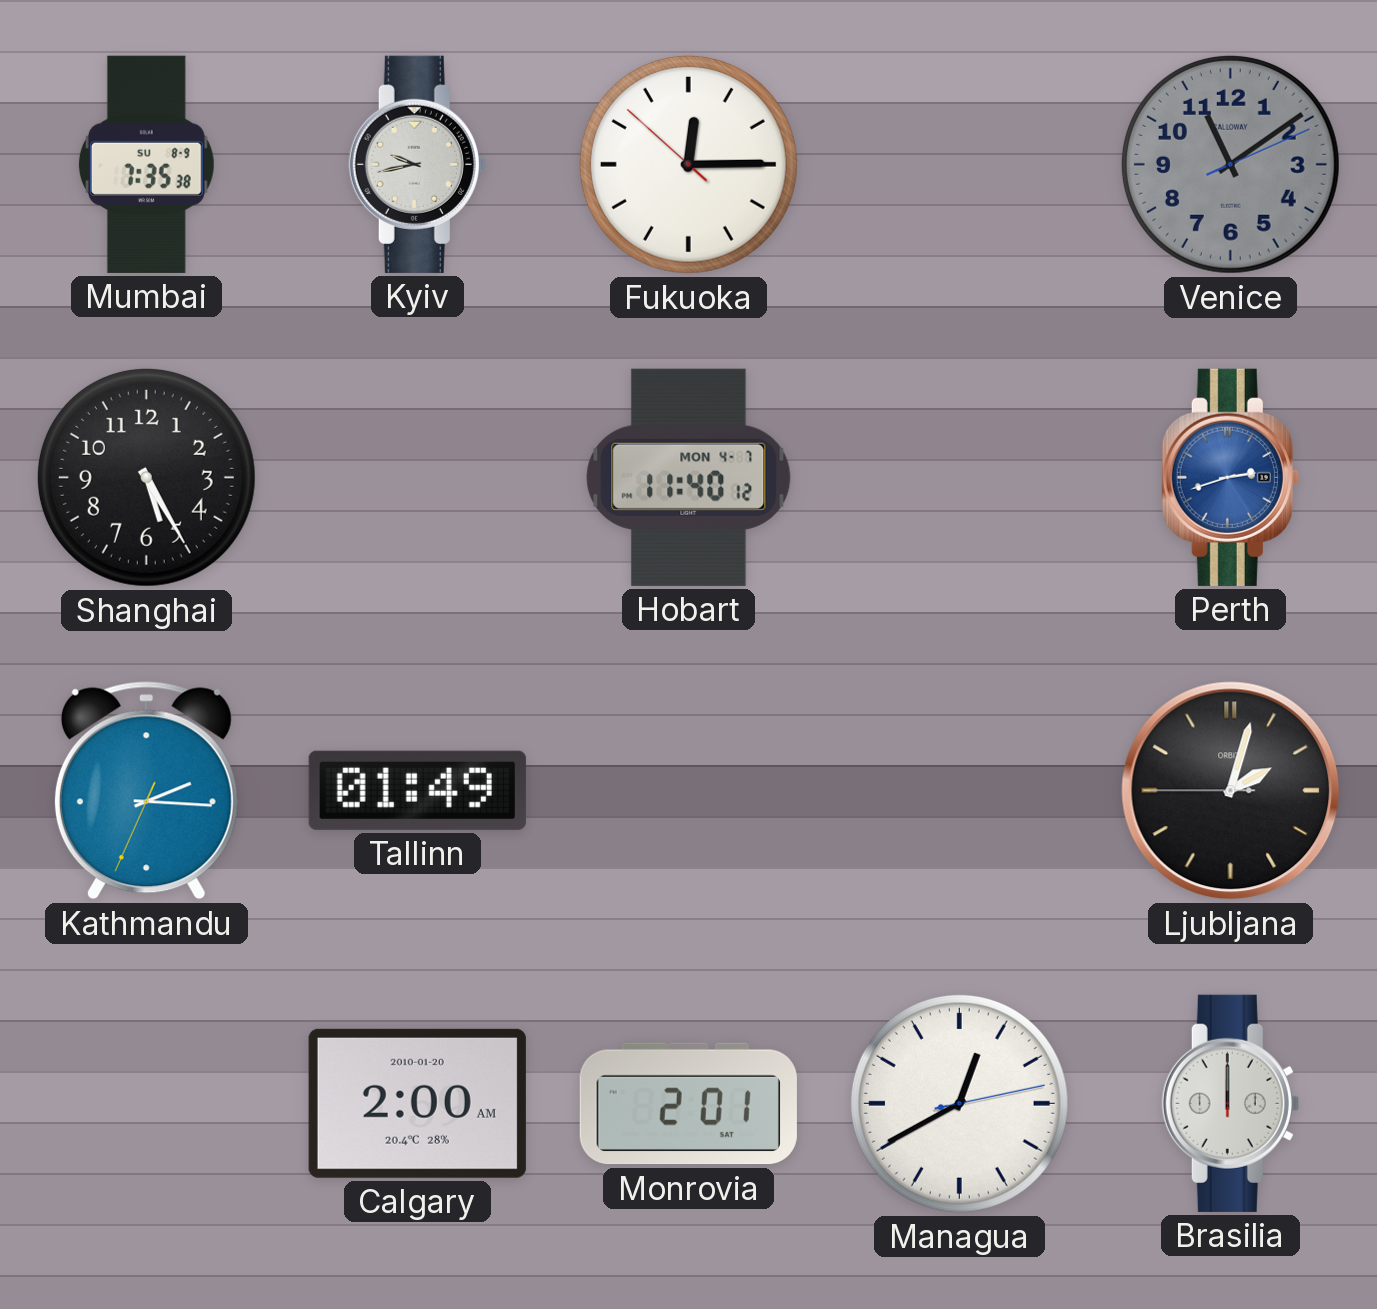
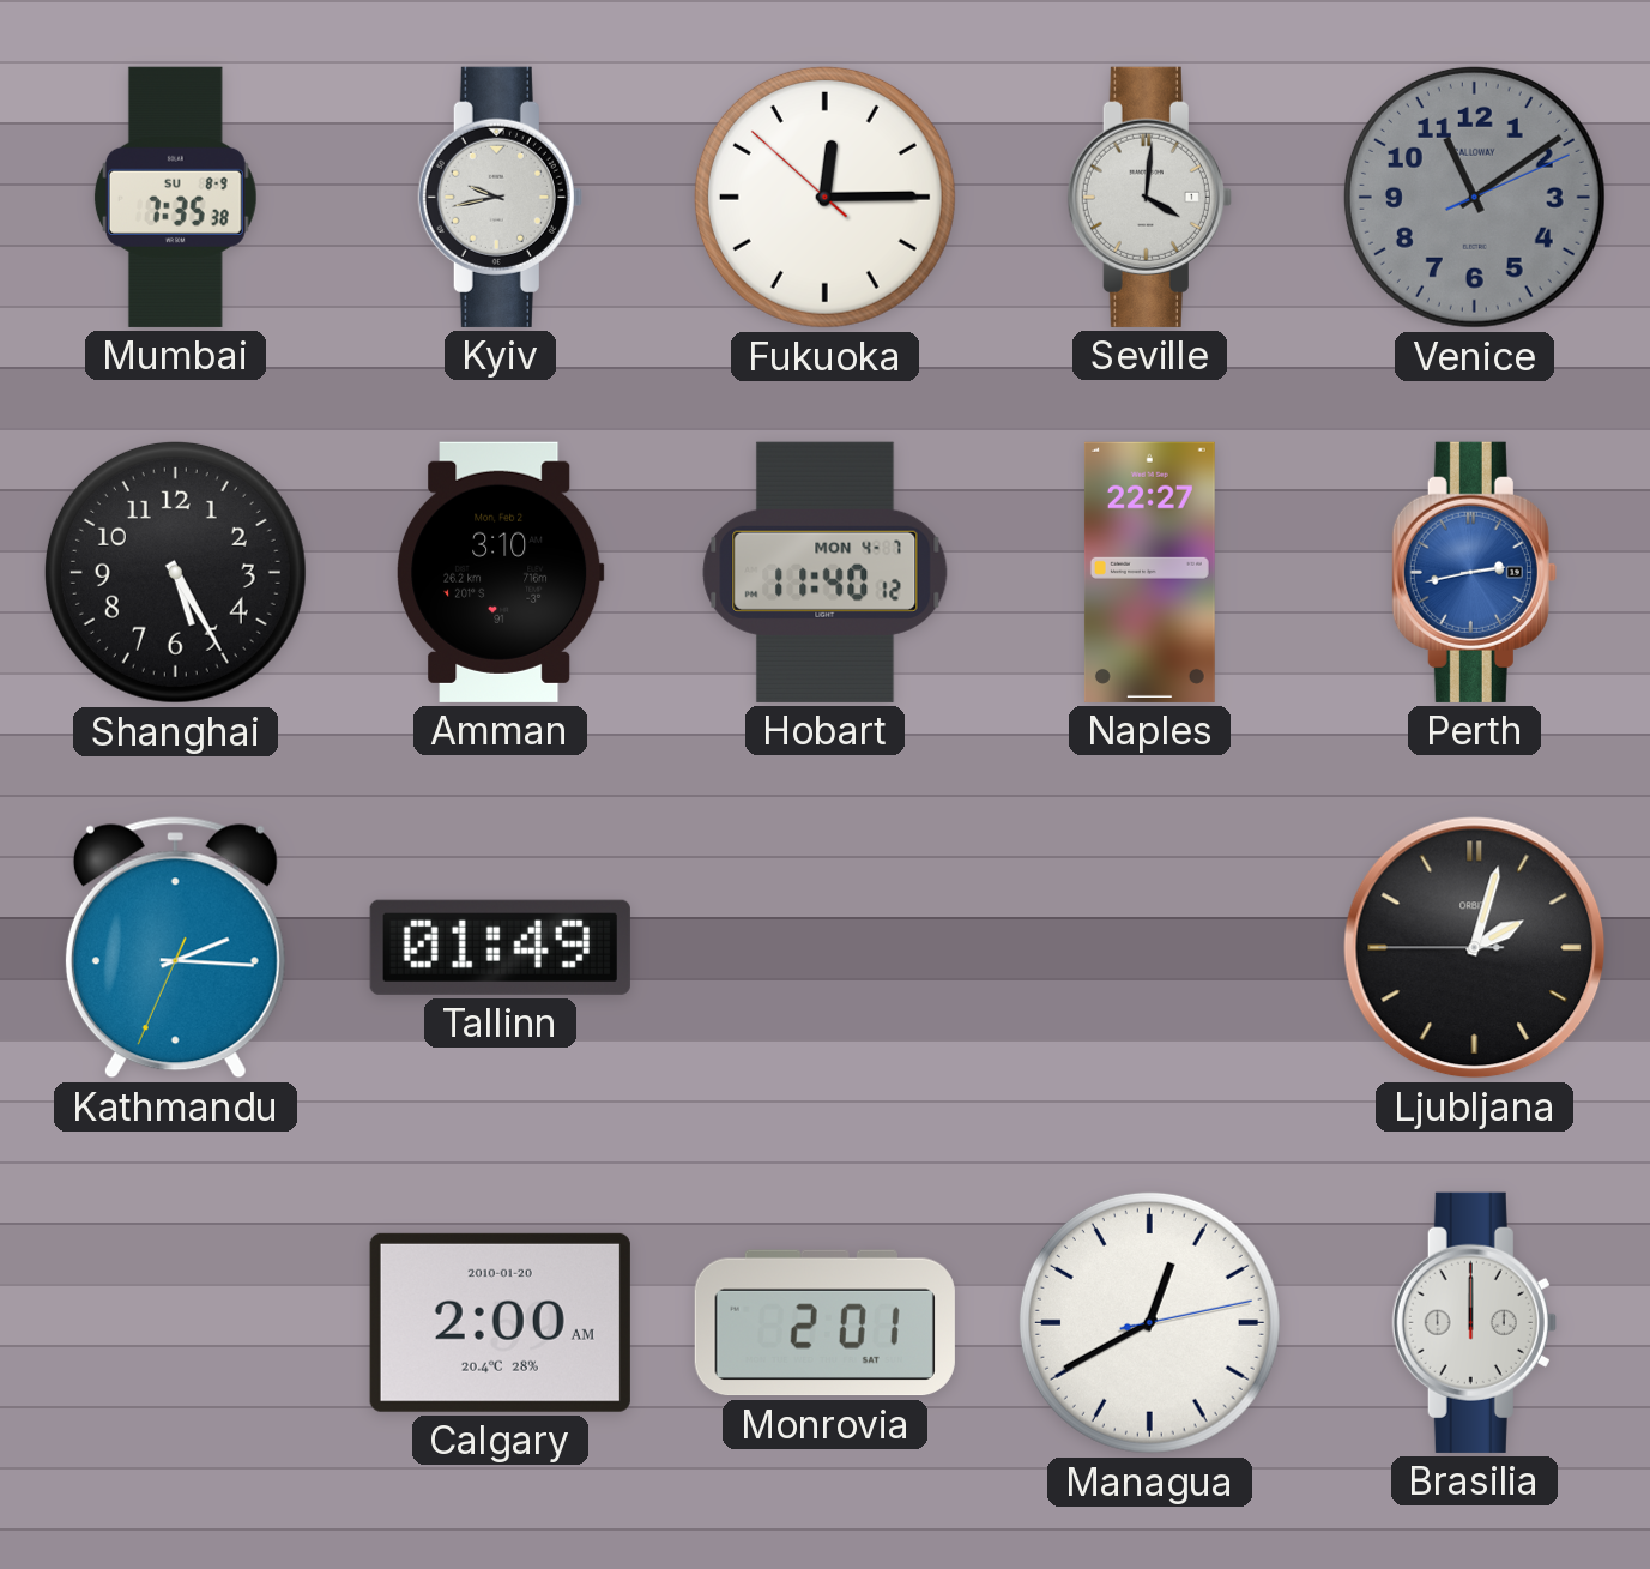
Seville: none -> 4:01
Amman: none -> 3:10
Naples: none -> 22:27
Perth: 2:42 -> 2:43
